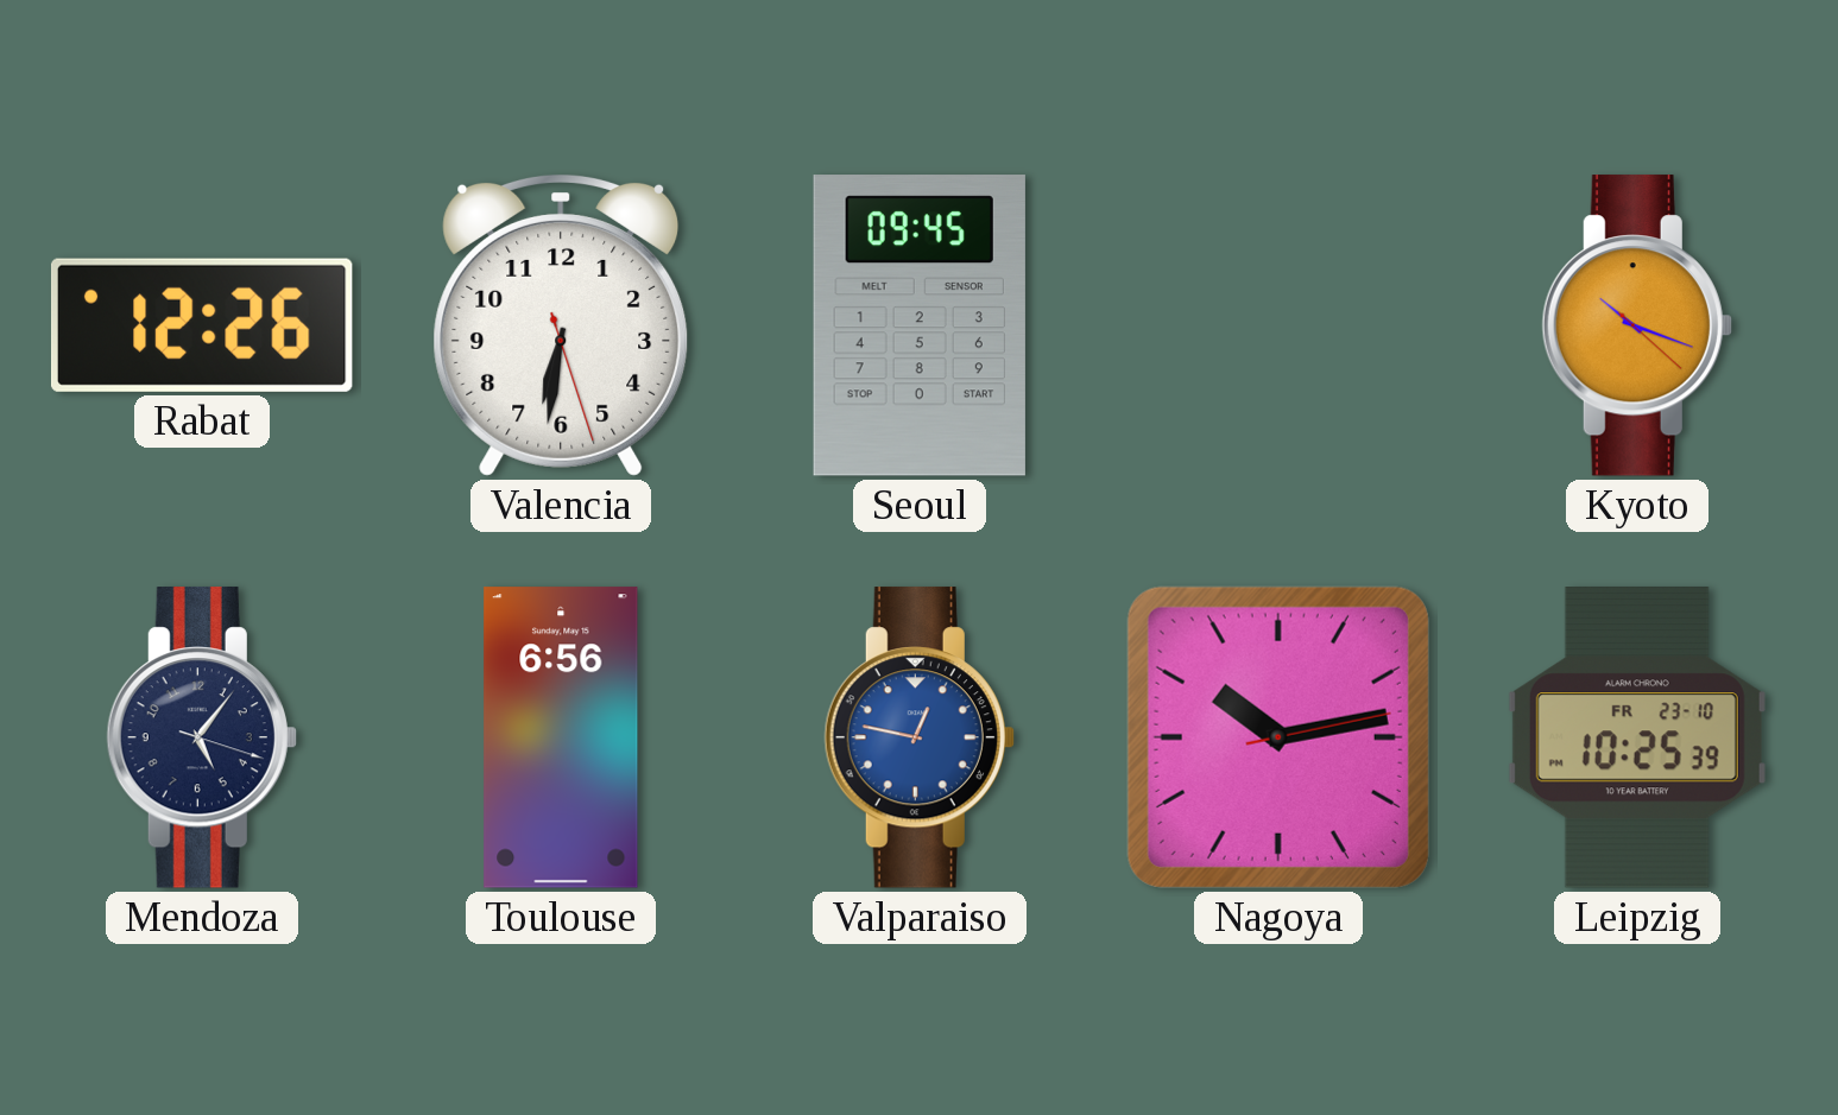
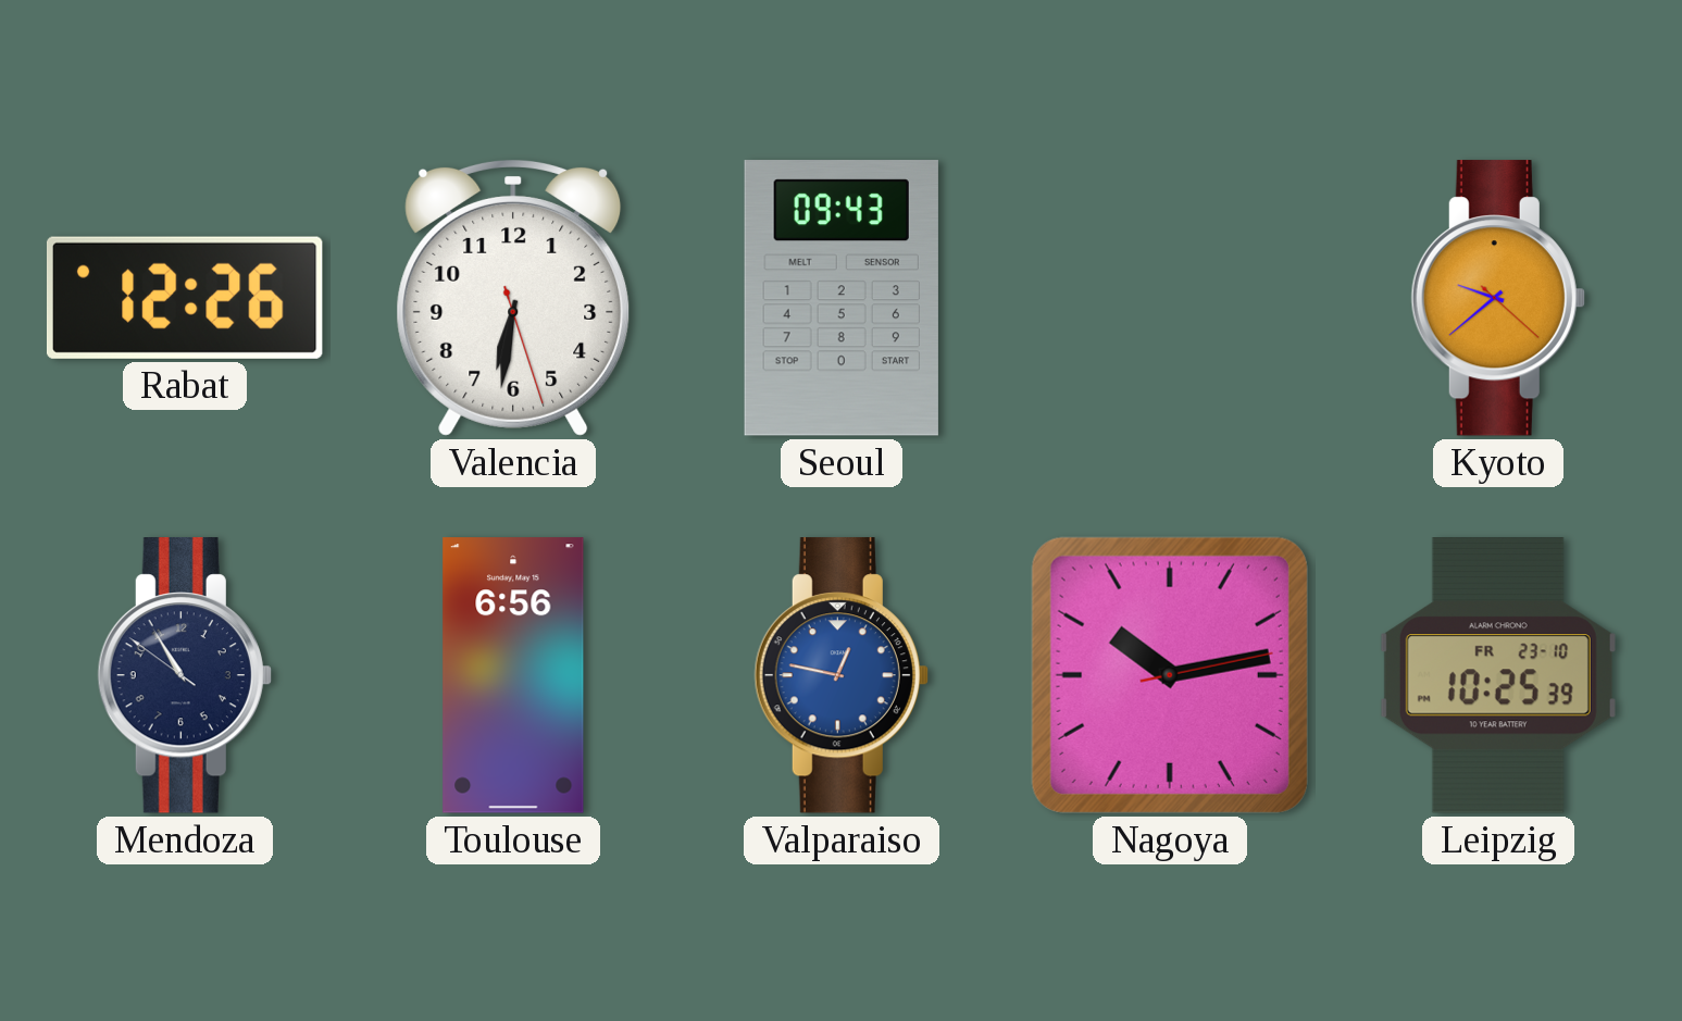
Seoul: 09:45 -> 09:43
Kyoto: 10:18 -> 9:38
Mendoza: 5:06 -> 10:54
